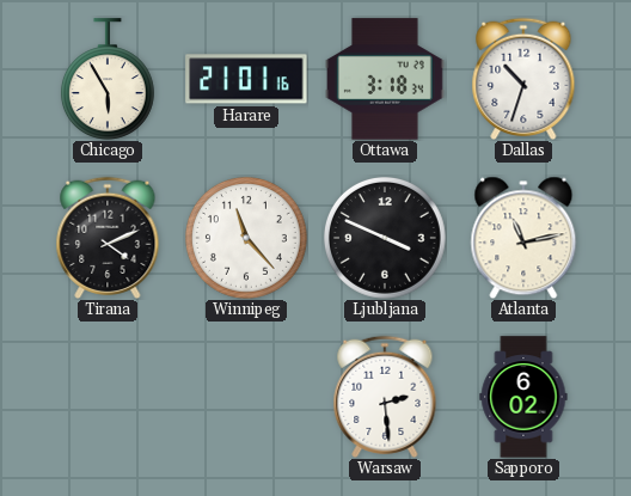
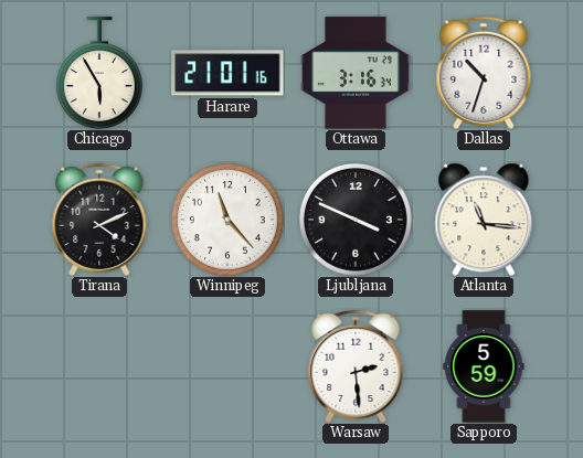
Ottawa: 3:18 -> 3:16
Atlanta: 11:13 -> 11:16
Sapporo: 6:02 -> 5:59
